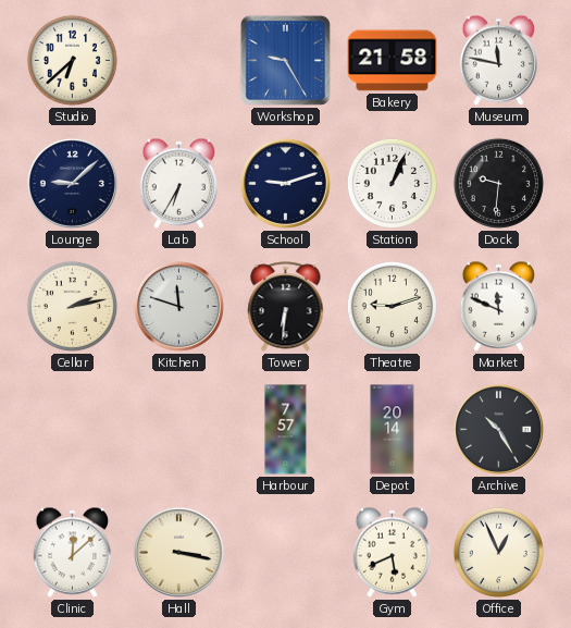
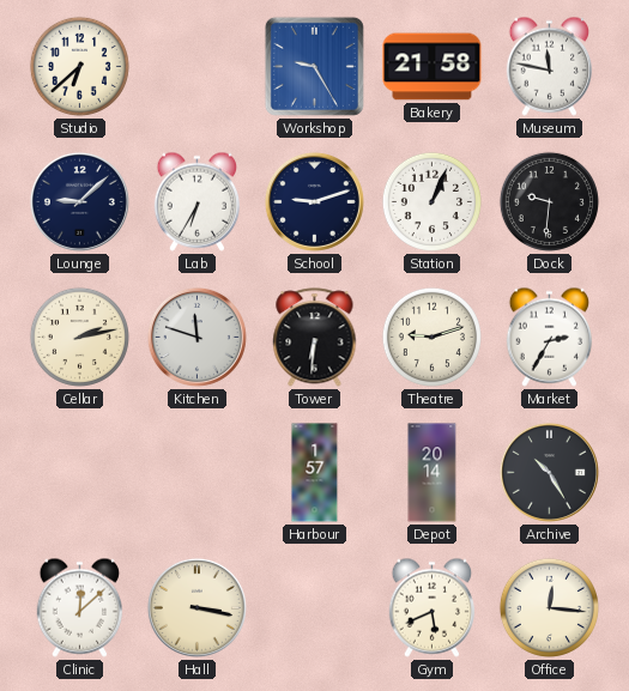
Market: 11:49 -> 2:35
Harbour: 7:57 -> 1:57
Office: 12:56 -> 12:16
